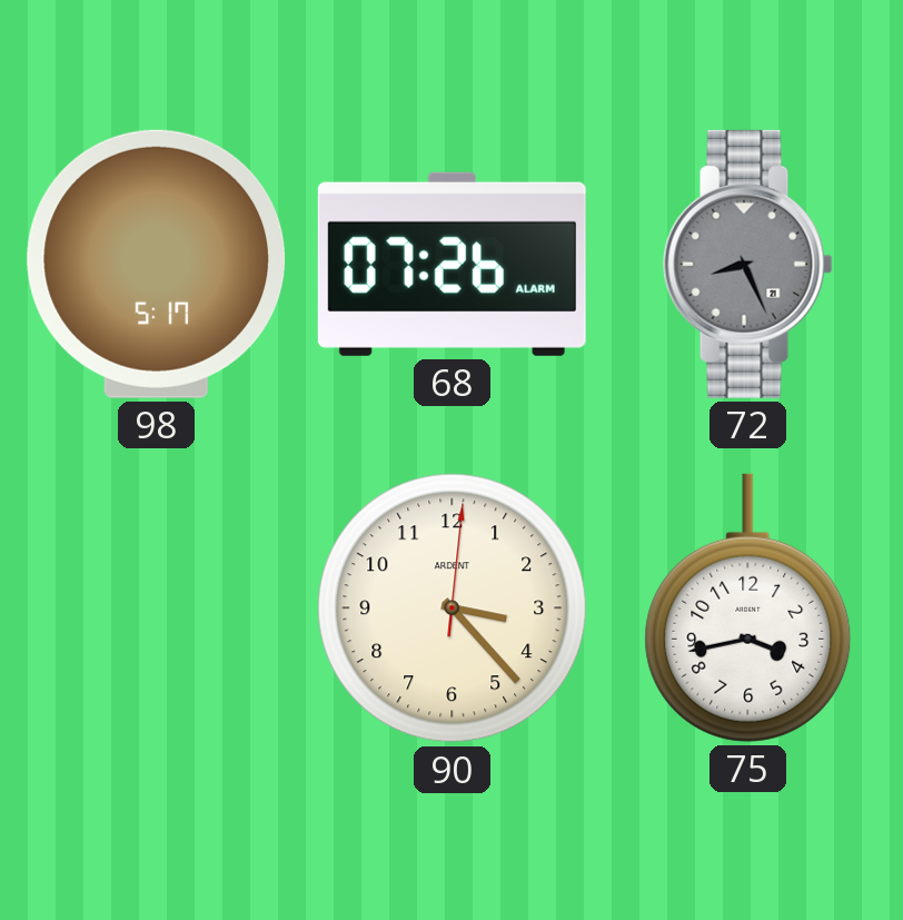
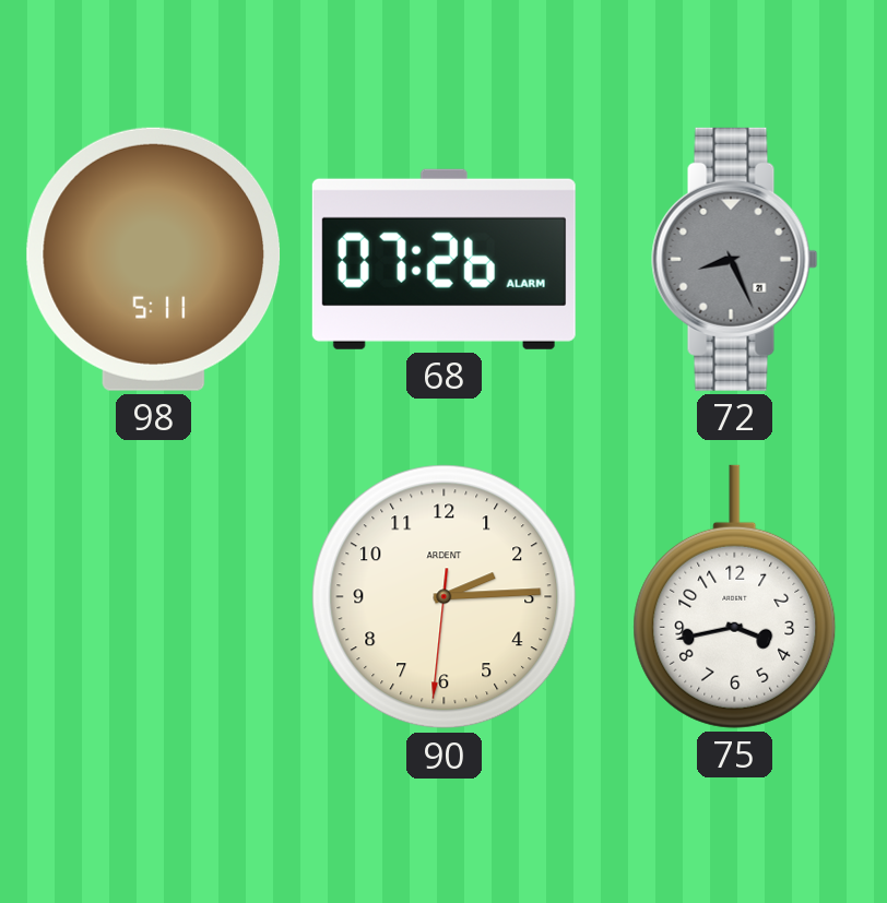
98: 5:17 -> 5:11
90: 3:23 -> 2:14
